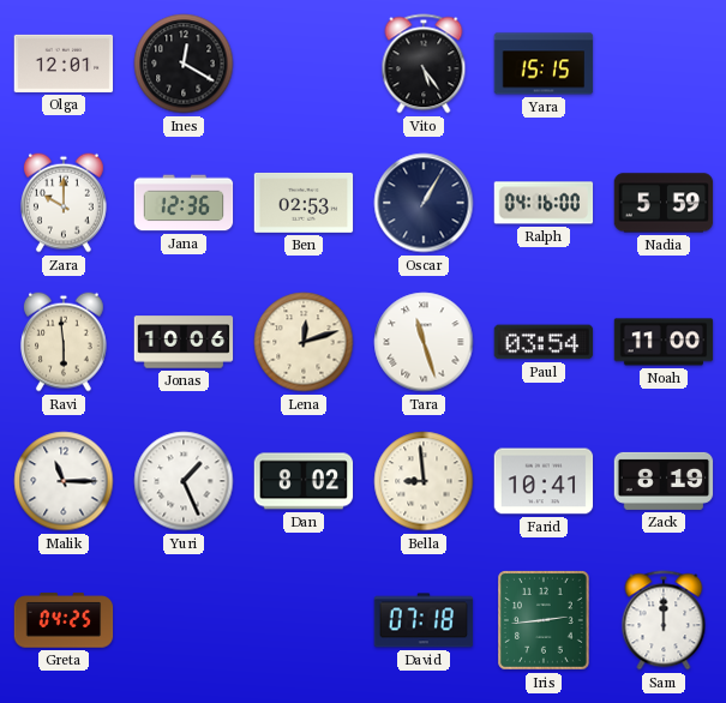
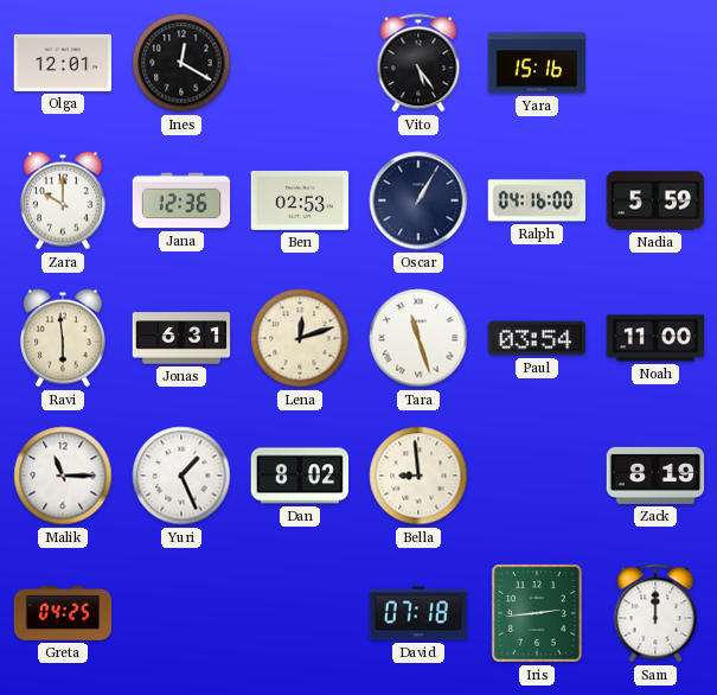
Yara: 15:15 -> 15:16
Jonas: 10:06 -> 6:31
Farid: 10:41 -> none
